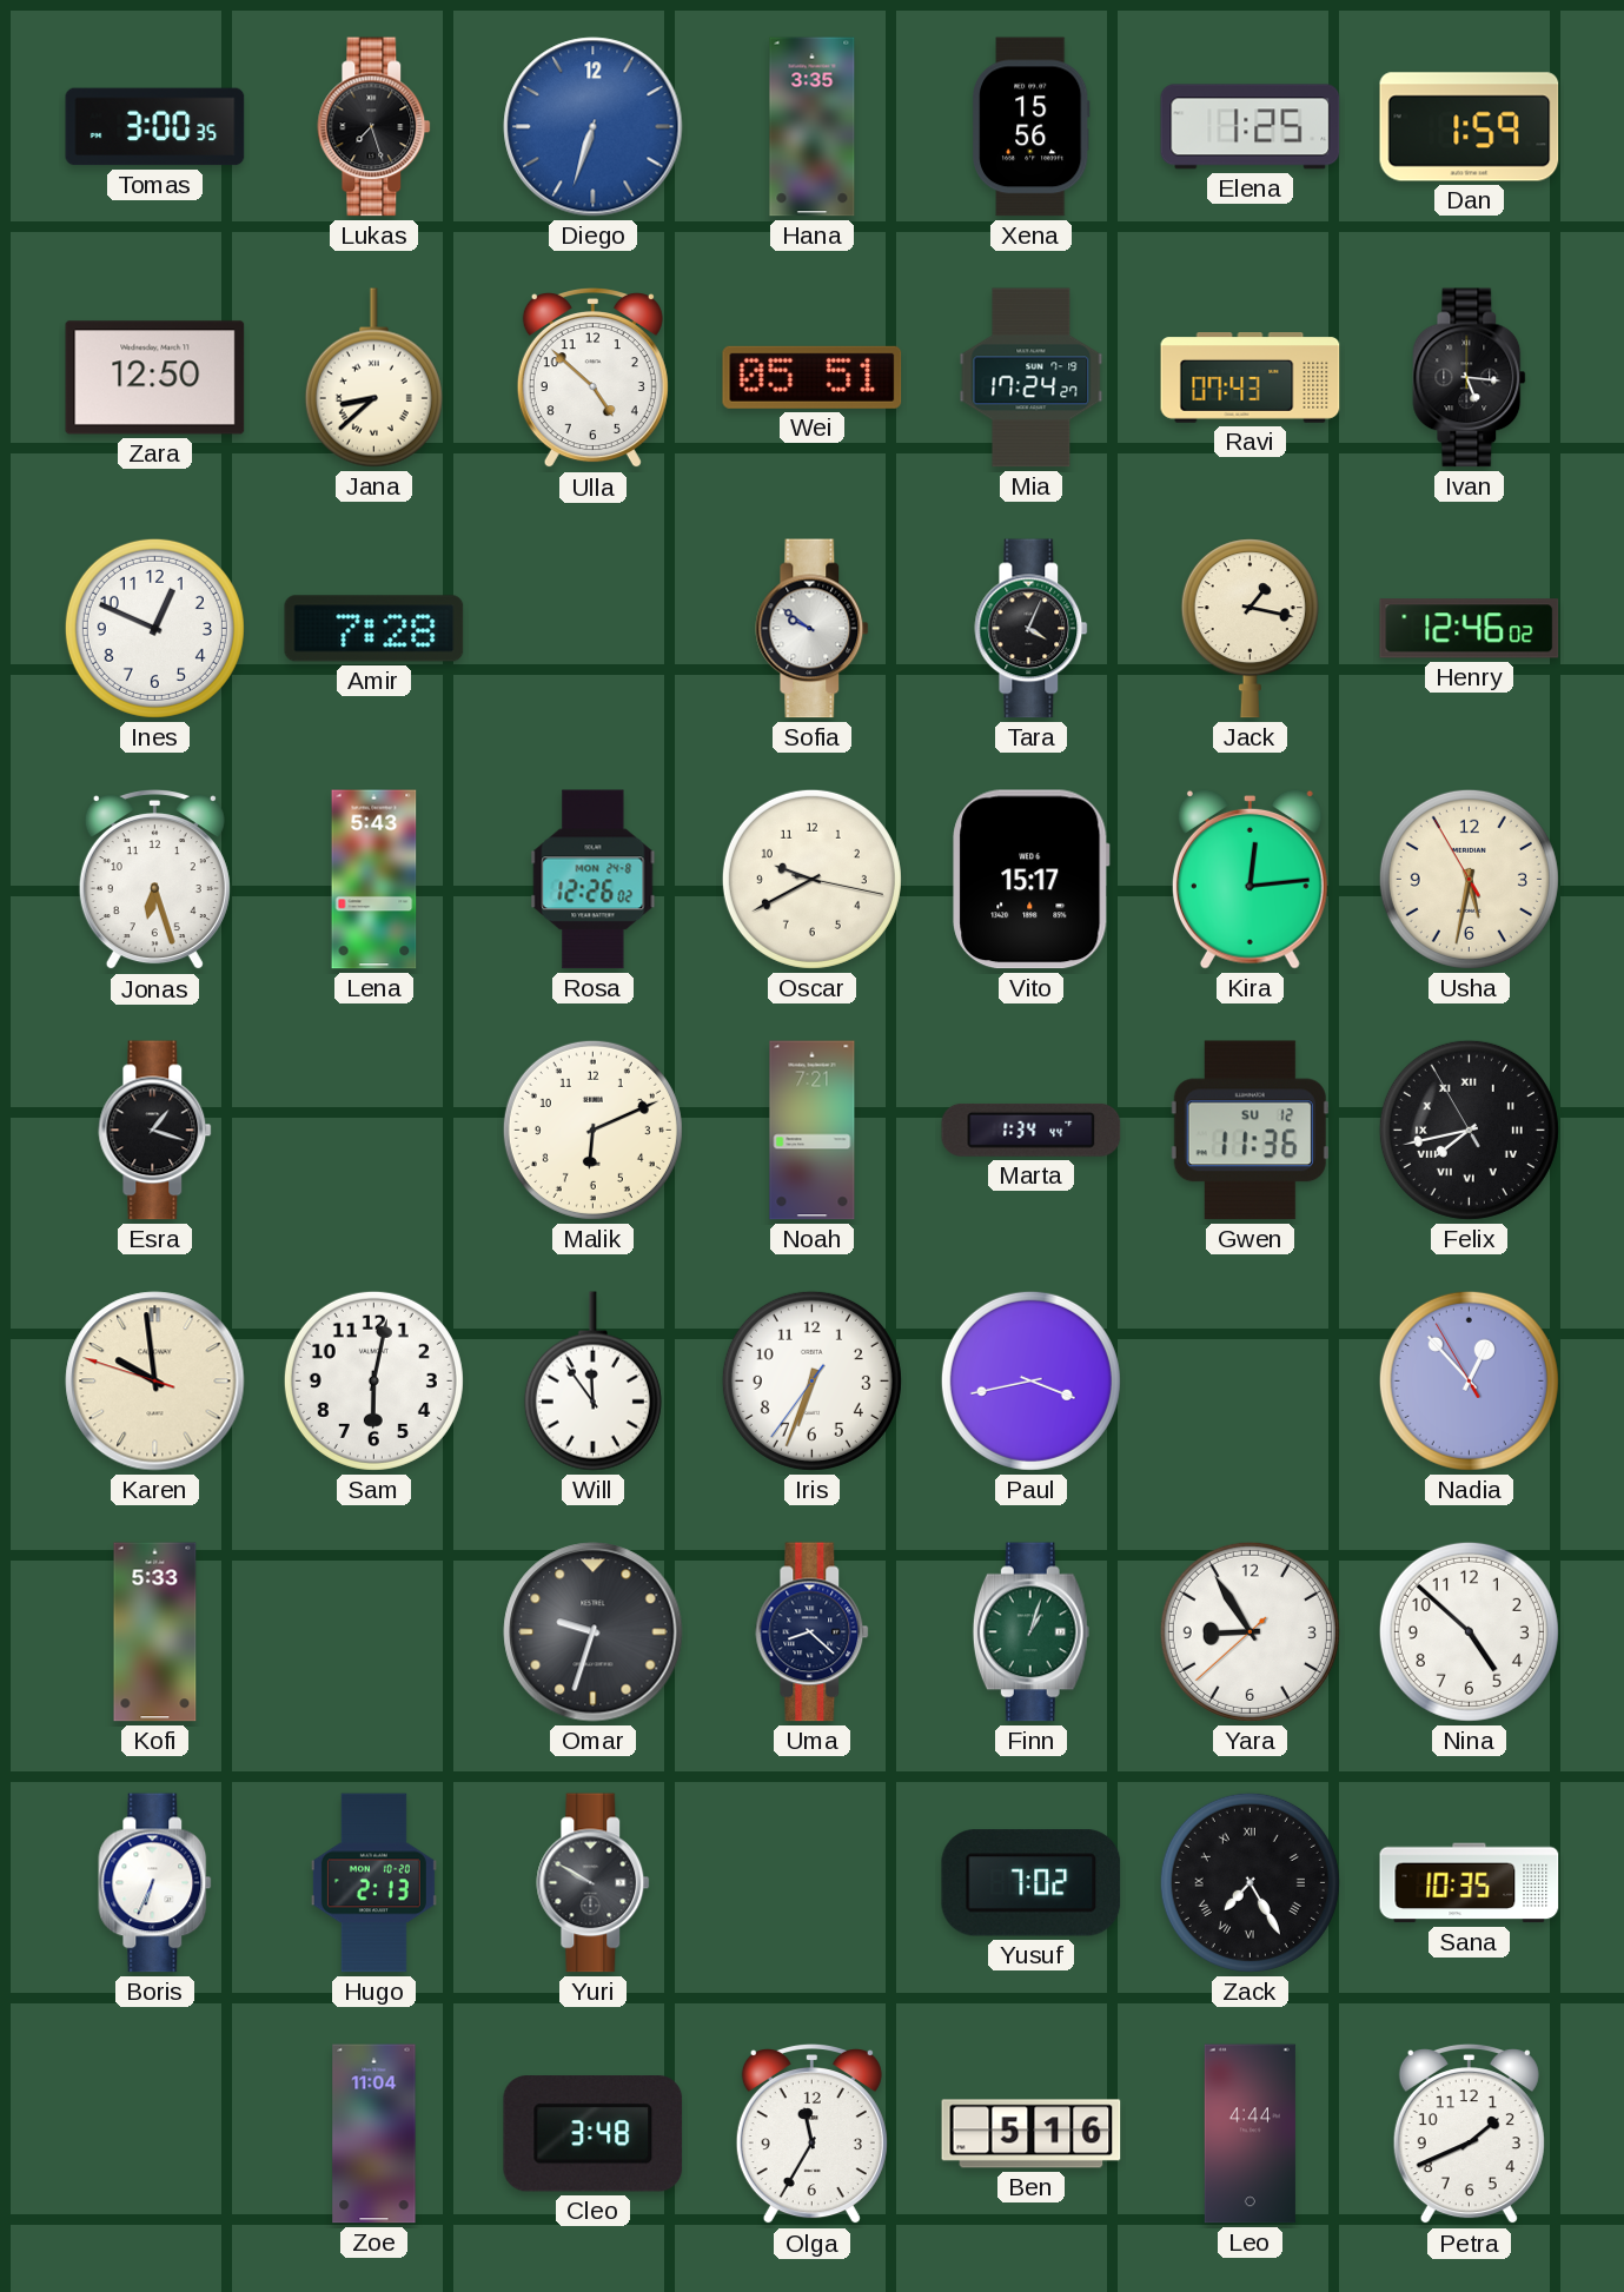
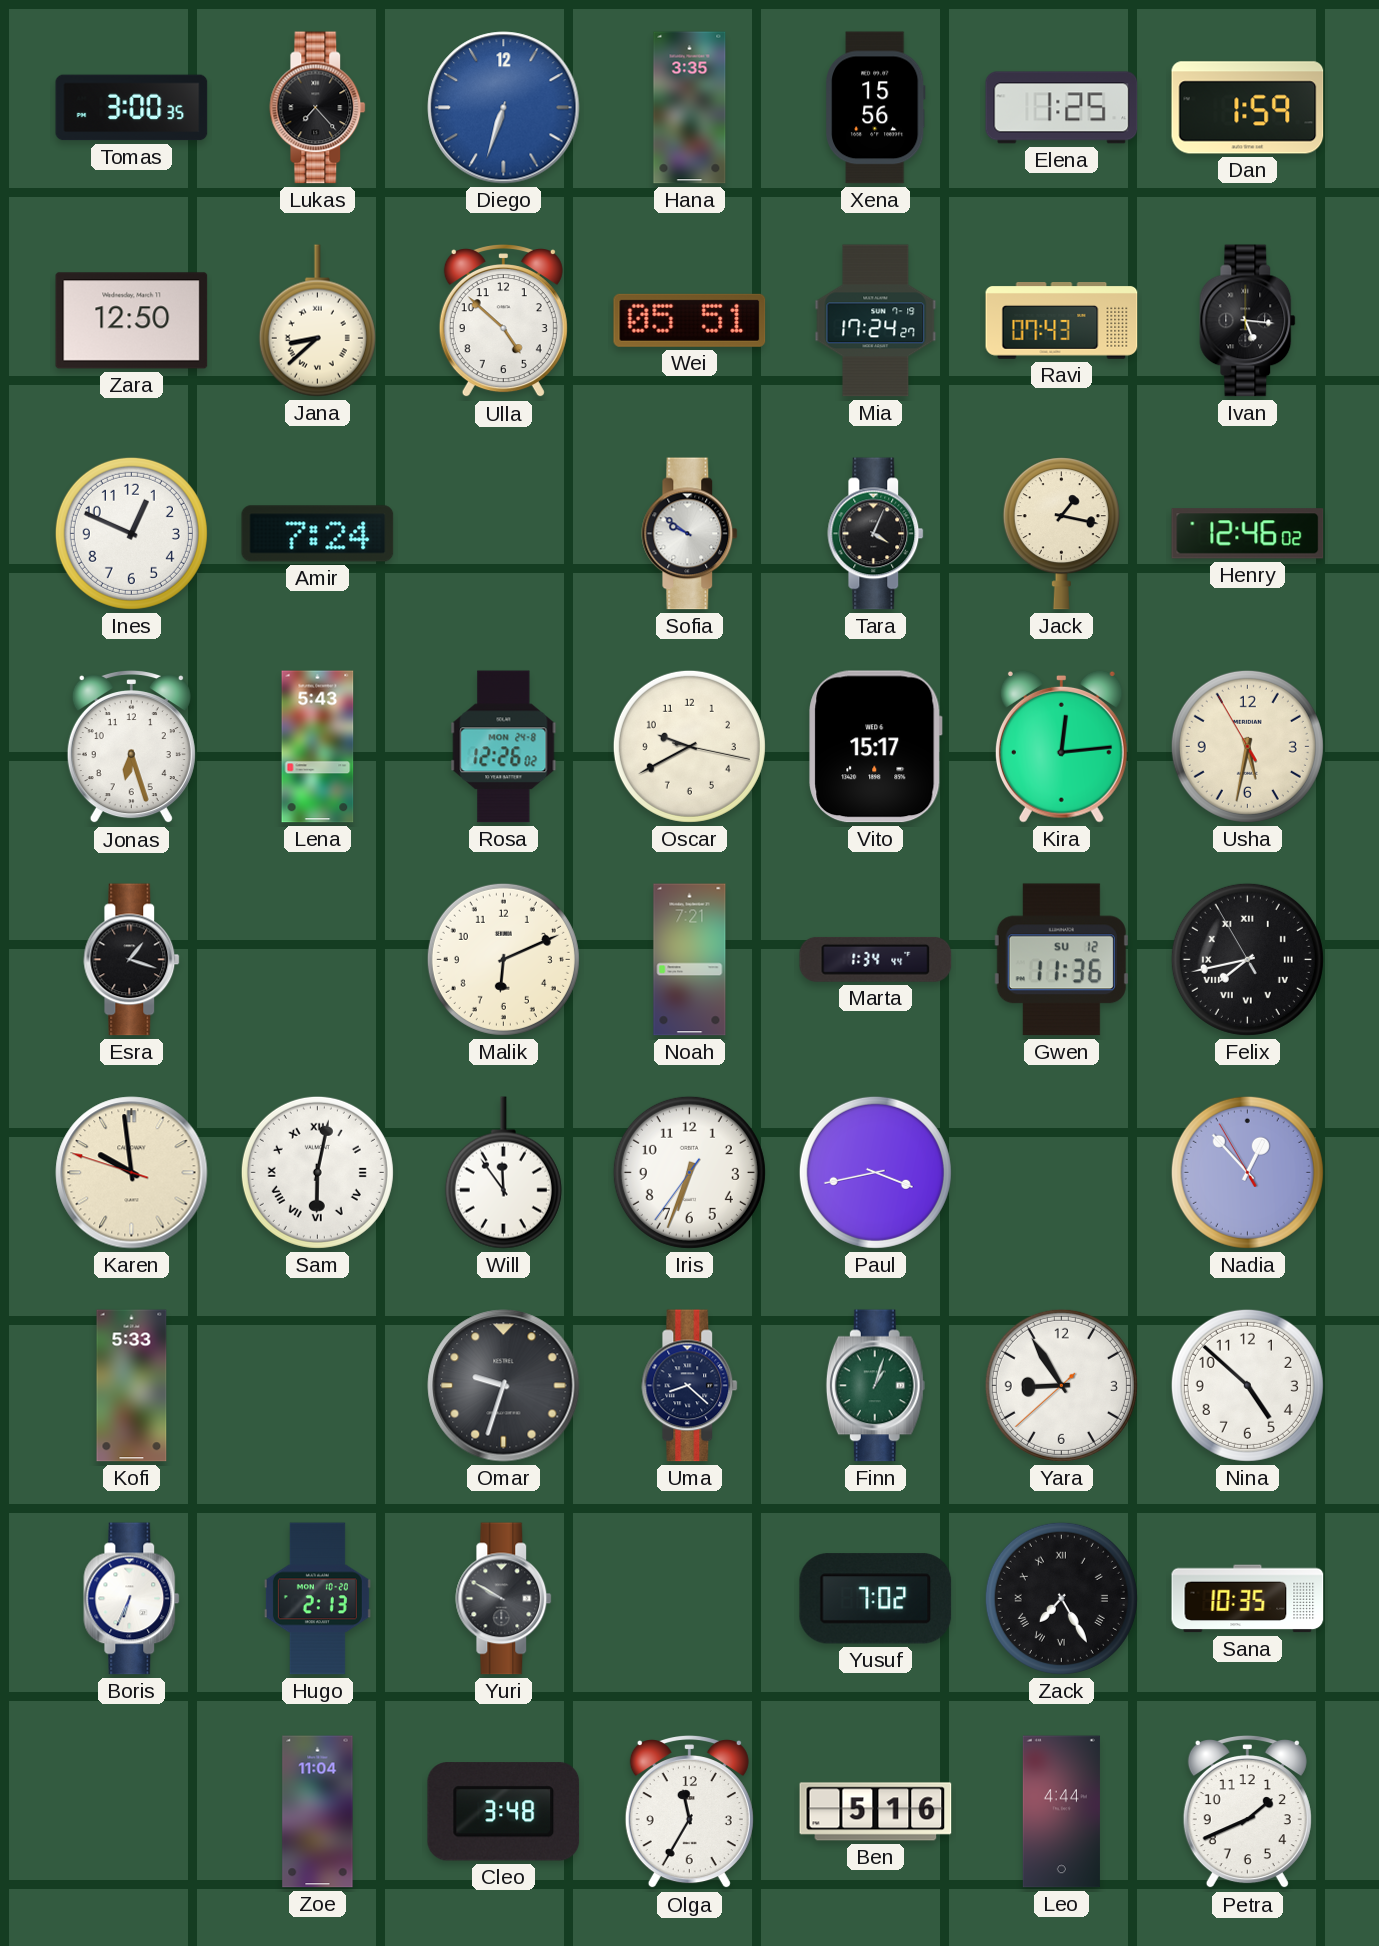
Lukas: 7:27 -> 7:23
Amir: 7:28 -> 7:24
Sam numerals: Arabic -> Roman
